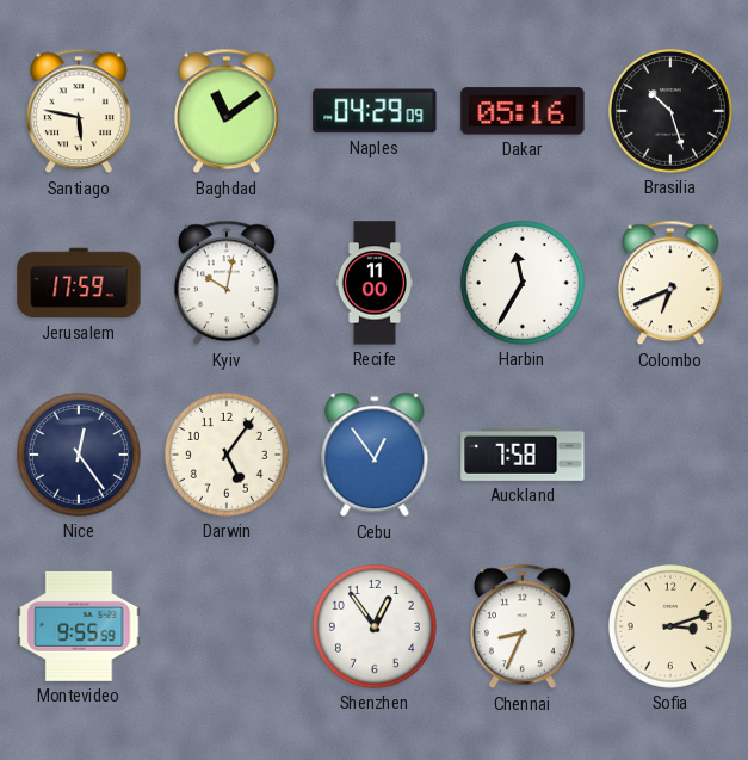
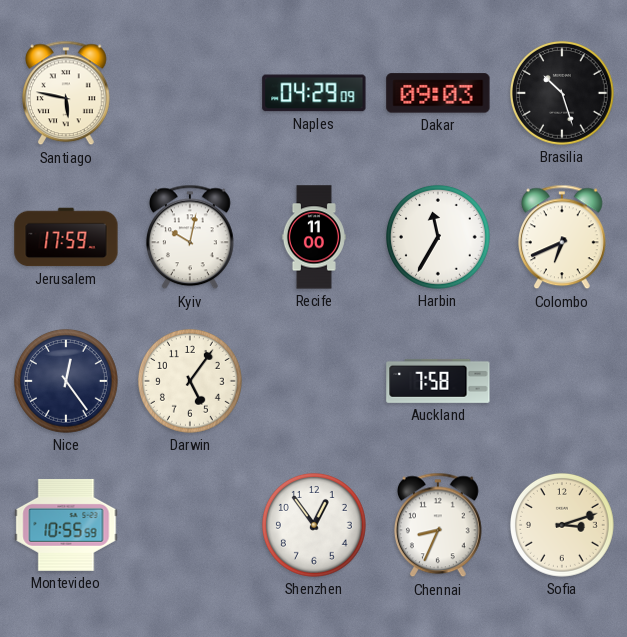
Baghdad: 11:09 -> none
Dakar: 05:16 -> 09:03
Cebu: 12:54 -> none
Montevideo: 9:55 -> 10:55
